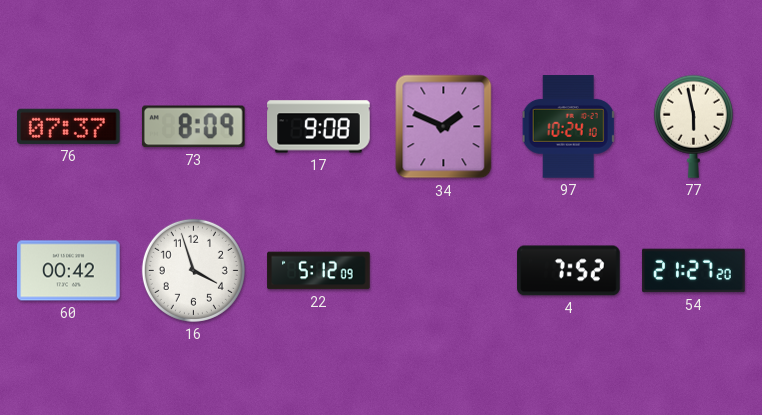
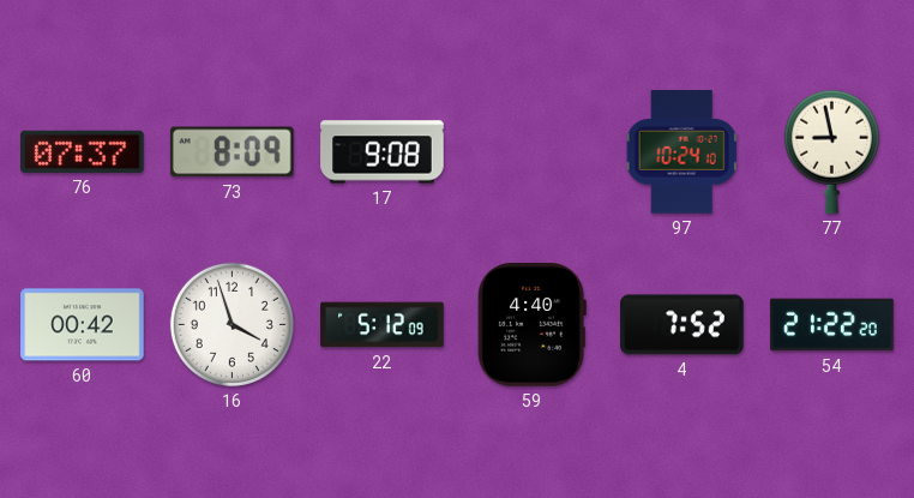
34: 1:49 -> none
77: 5:58 -> 8:58
59: none -> 4:40
54: 21:27 -> 21:22
